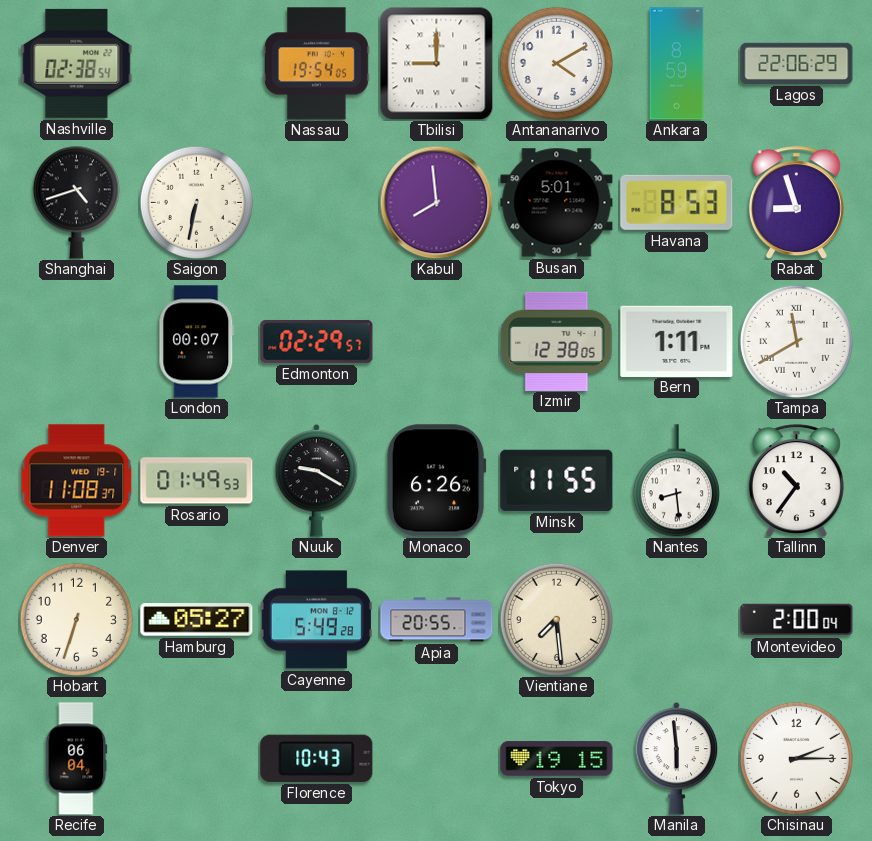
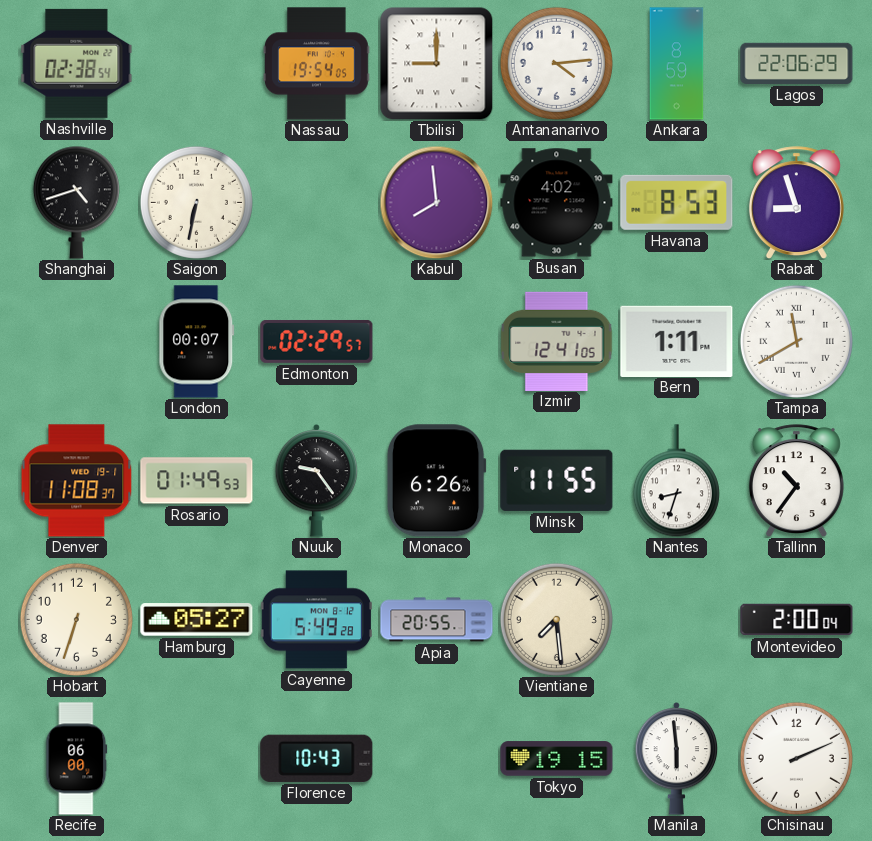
Antananarivo: 4:10 -> 4:14
Busan: 5:01 -> 4:02
Izmir: 12:38 -> 12:41
Nuuk: 9:20 -> 9:24
Nantes: 8:29 -> 8:33
Recife: 06:04 -> 06:00
Chisinau: 2:15 -> 2:11
